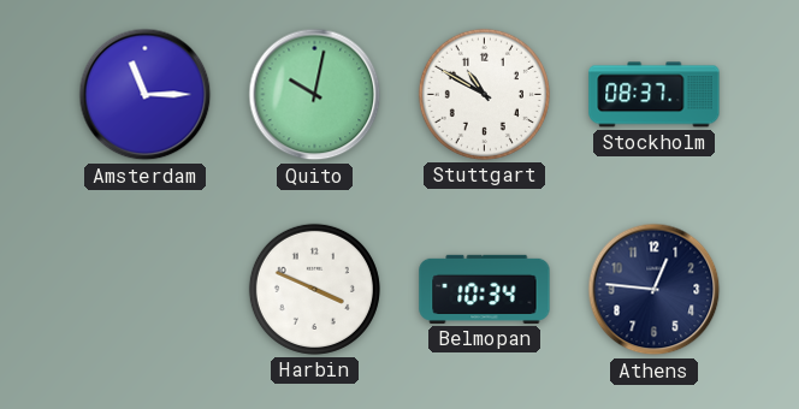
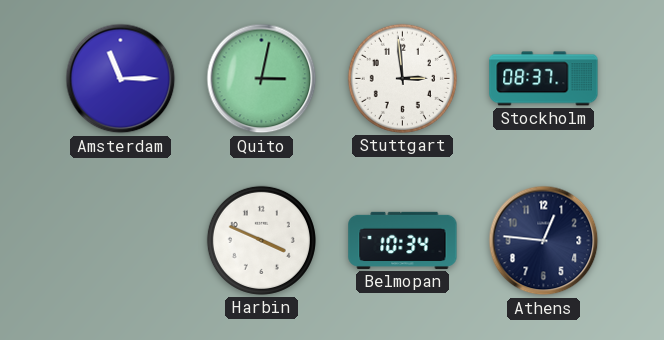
Quito: 10:02 -> 3:02
Stuttgart: 10:50 -> 2:59
